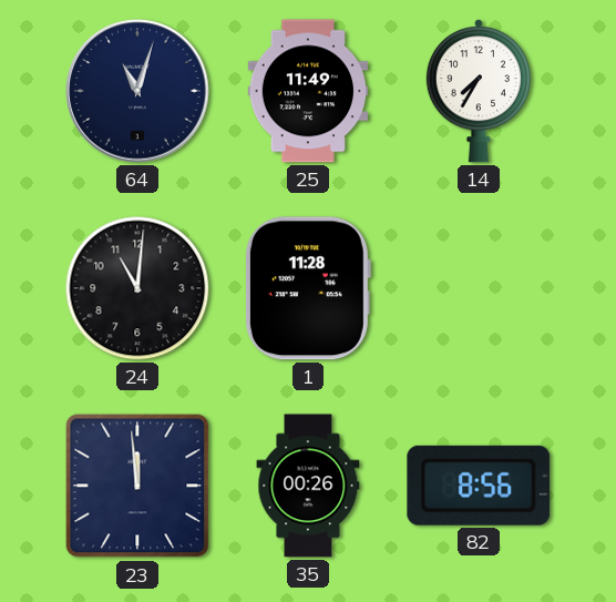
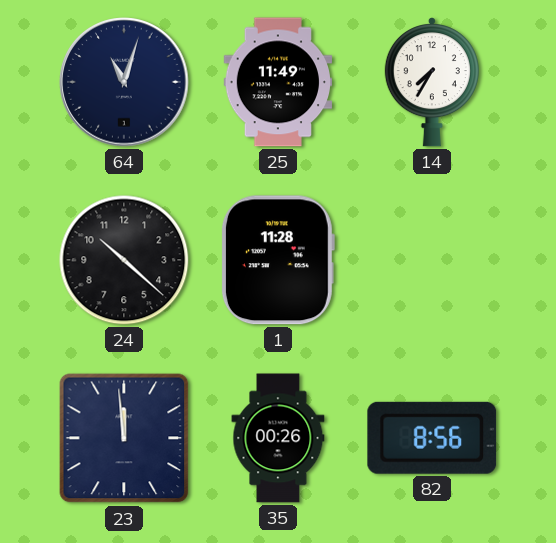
24: 11:01 -> 10:22
